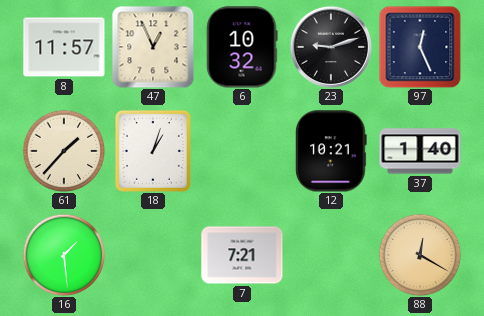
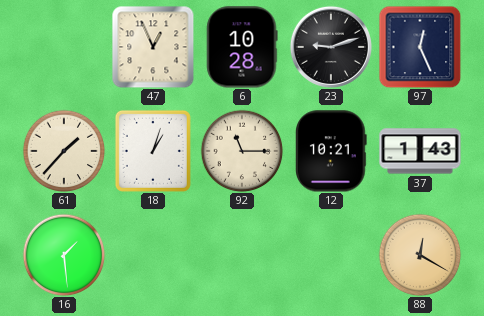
8: 11:57 -> none
6: 10:32 -> 10:28
92: none -> 11:15
37: 1:40 -> 1:43
7: 7:21 -> none
